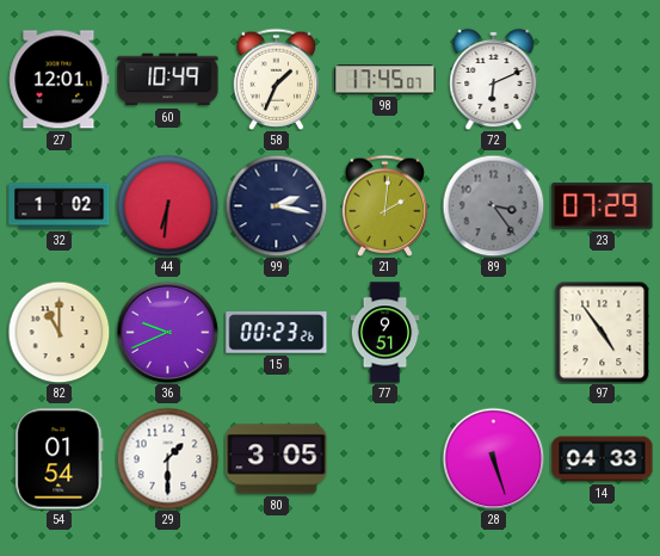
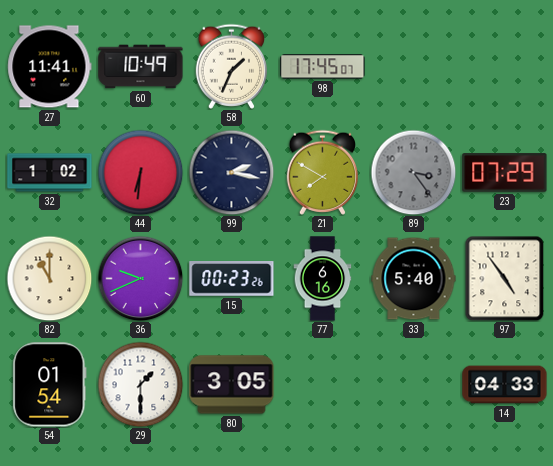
27: 12:01 -> 11:41
72: 6:11 -> none
21: 2:01 -> 7:50
77: 9:51 -> 6:16
33: none -> 5:40
28: 5:27 -> none
